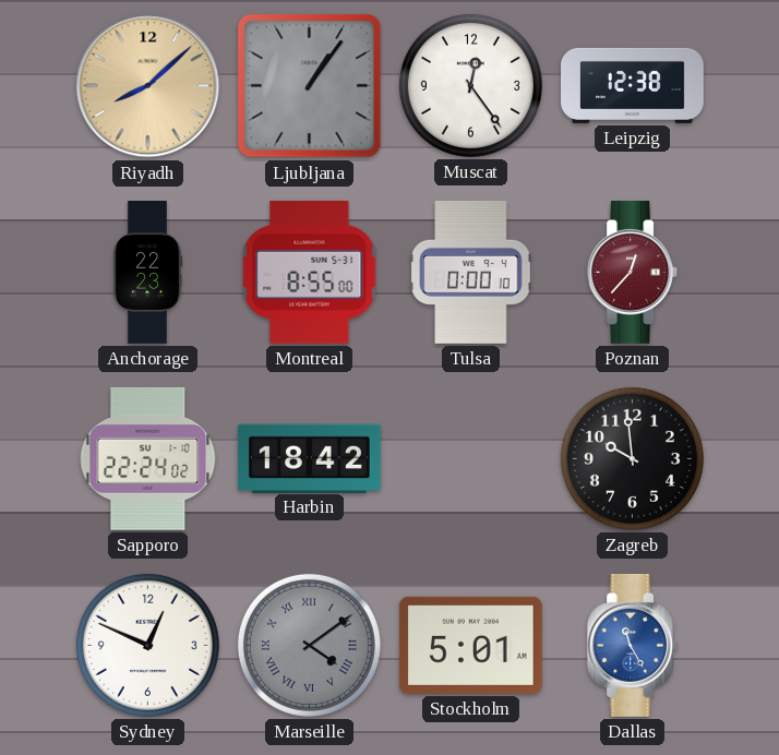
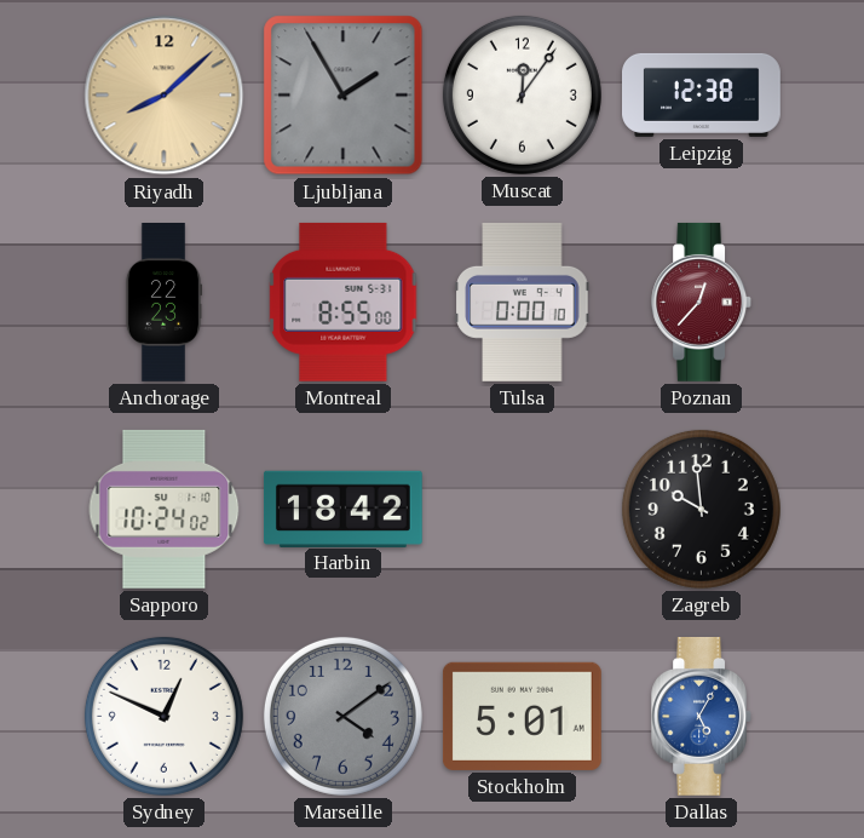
Ljubljana: 1:06 -> 1:55
Muscat: 12:24 -> 12:06
Sapporo: 22:24 -> 10:24
Marseille numerals: Roman -> Arabic
Dallas: 11:25 -> 5:05
